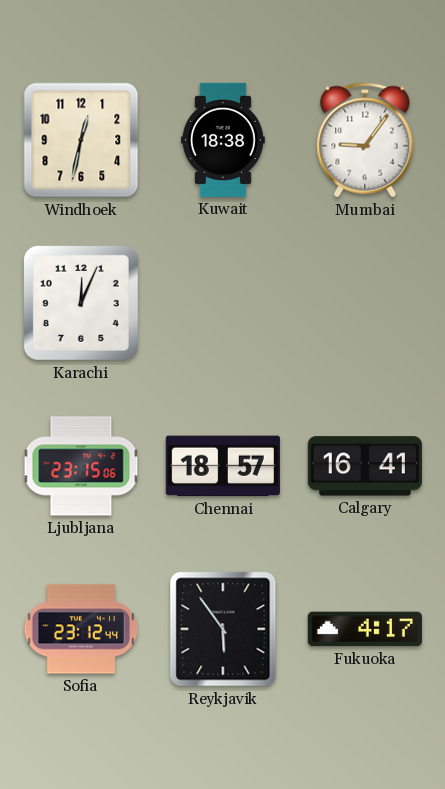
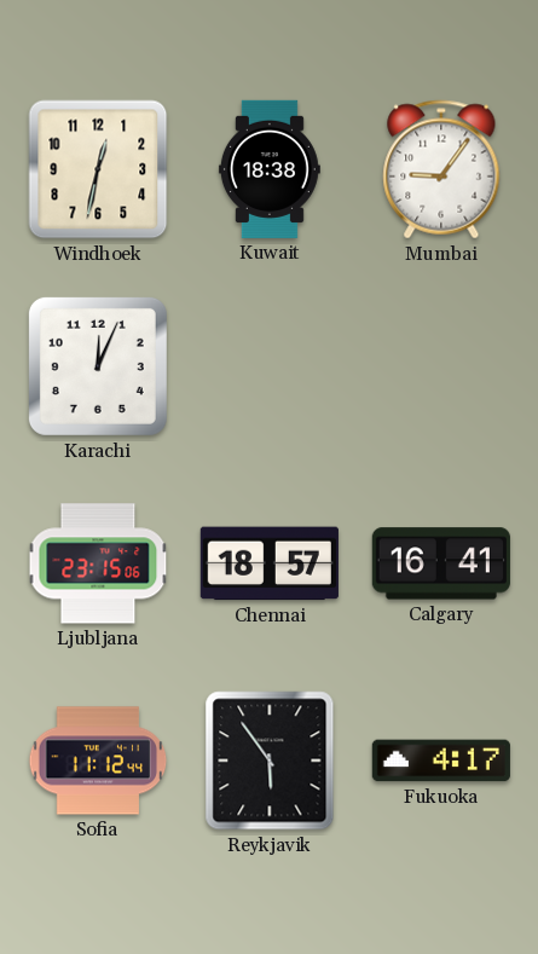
Sofia: 23:12 -> 11:12
